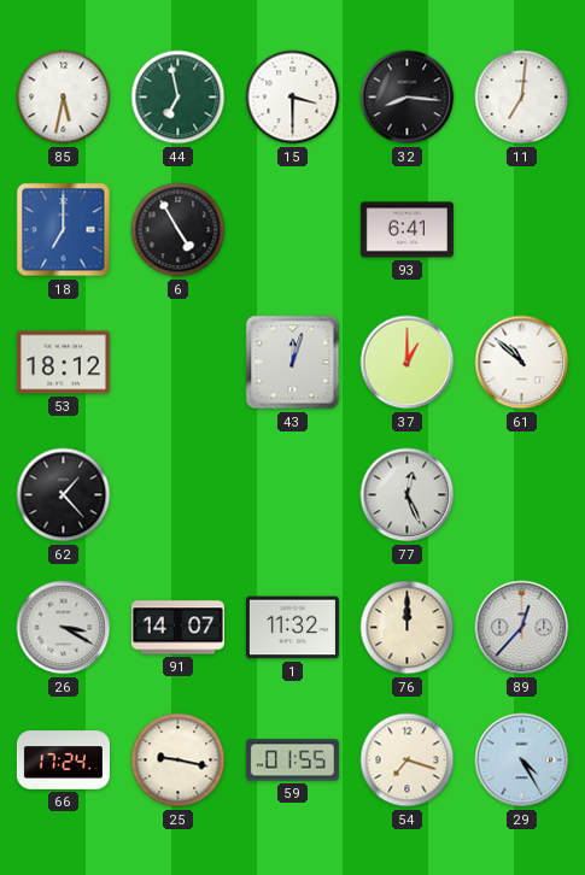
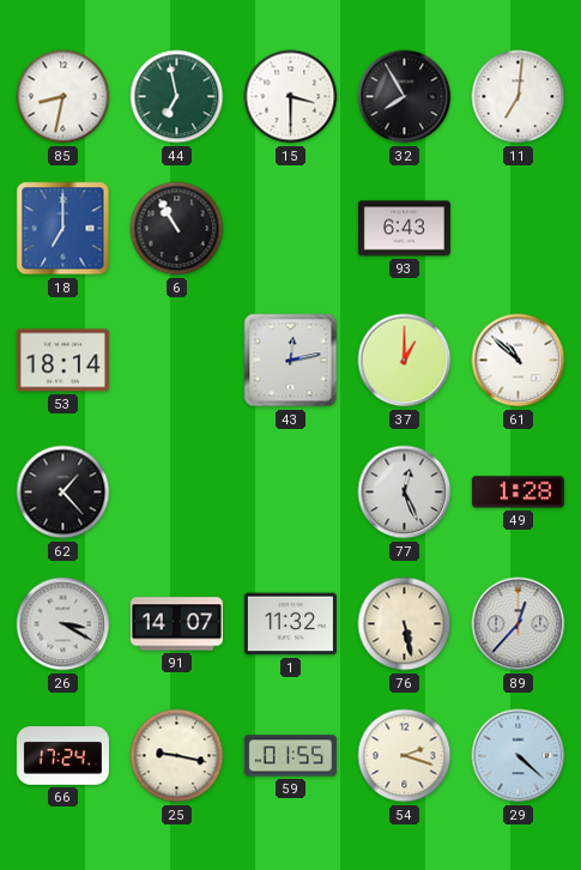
85: 5:32 -> 8:32
32: 8:16 -> 7:55
6: 4:55 -> 10:55
93: 6:41 -> 6:43
53: 18:12 -> 18:14
43: 12:03 -> 12:13
49: none -> 1:28
76: 12:00 -> 5:28
54: 7:18 -> 2:18
29: 4:25 -> 4:22
